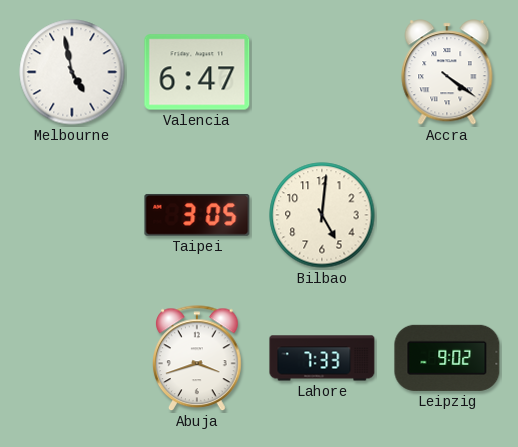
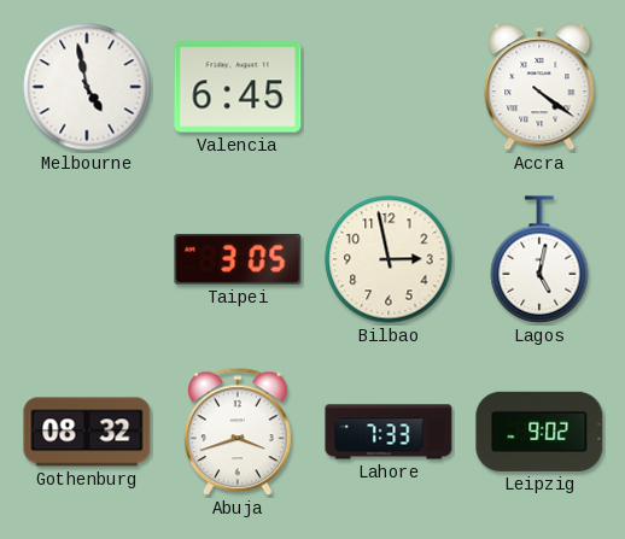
Valencia: 6:47 -> 6:45
Bilbao: 5:01 -> 2:58
Lagos: none -> 5:02
Gothenburg: none -> 08:32
